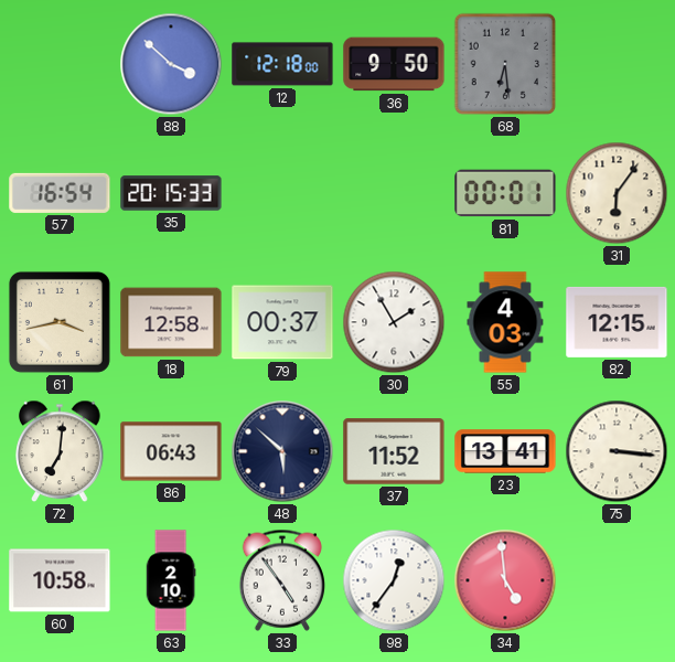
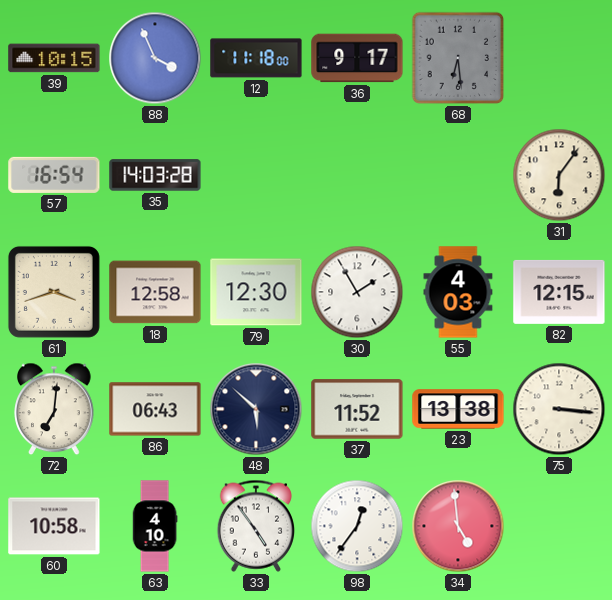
39: none -> 10:15
88: 3:52 -> 3:56
12: 12:18 -> 11:18
36: 9:50 -> 9:17
35: 20:15 -> 14:03
81: 00:01 -> none
61: 3:43 -> 3:42
79: 00:37 -> 12:30
23: 13:41 -> 13:38
63: 2:10 -> 4:10
